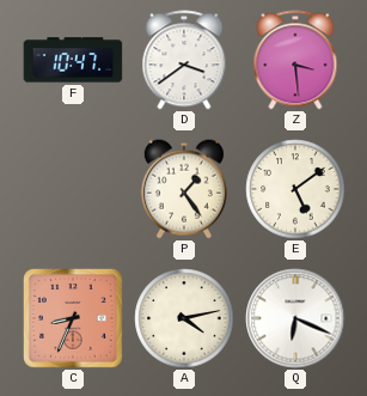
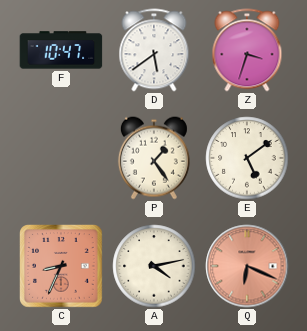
D: 3:39 -> 5:39
Z: 3:29 -> 3:33
Q dial: white -> salmon
